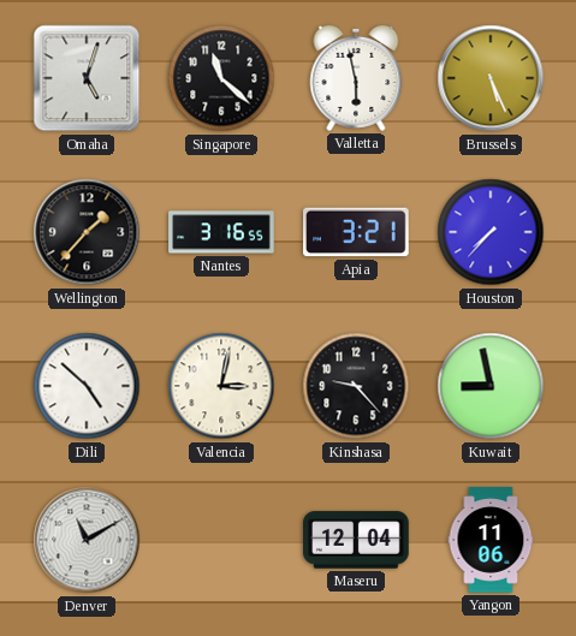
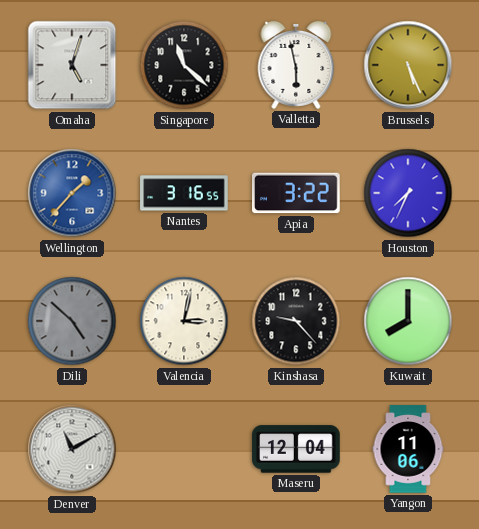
Wellington dial: black -> blue
Apia: 3:21 -> 3:22
Houston: 7:37 -> 7:34
Dili dial: white -> grey
Kuwait: 8:58 -> 8:00
